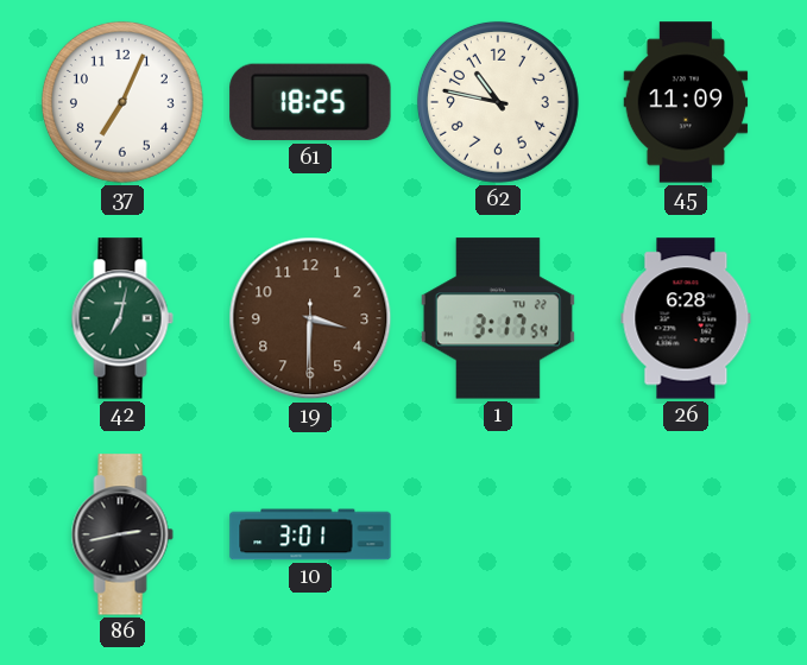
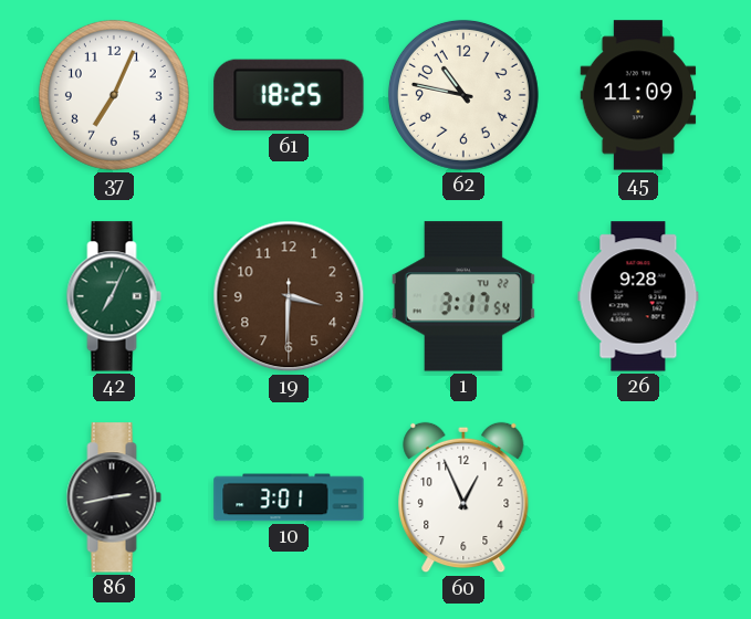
42: 7:02 -> 7:04
26: 6:28 -> 9:28
60: none -> 12:56
